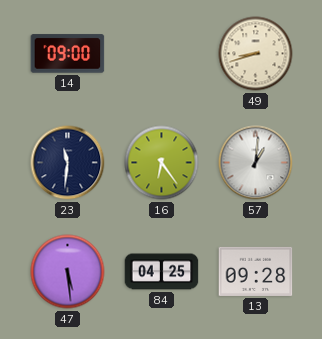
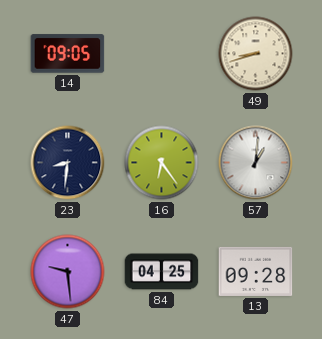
14: 09:00 -> 09:05
23: 11:31 -> 8:31
47: 5:29 -> 9:29
